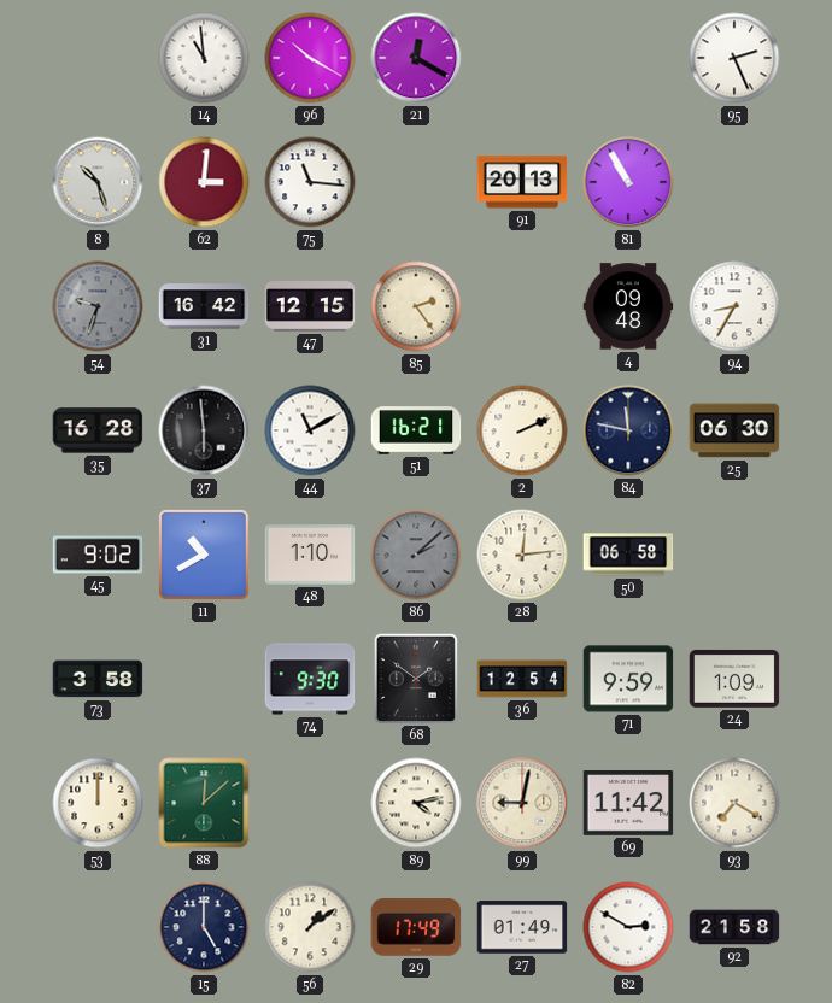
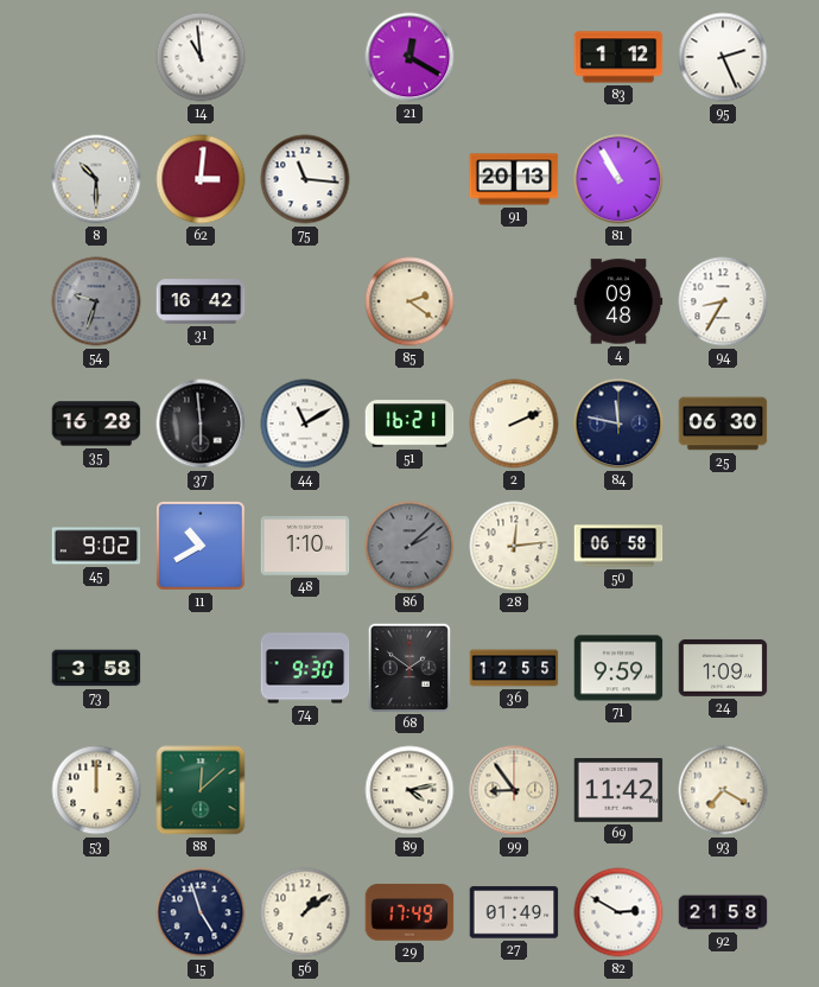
96: 10:20 -> none
83: none -> 1:12
8: 10:27 -> 10:30
47: 12:15 -> none
85: 2:24 -> 2:21
36: 12:54 -> 12:55
99: 9:02 -> 8:54
15: 5:00 -> 4:57
